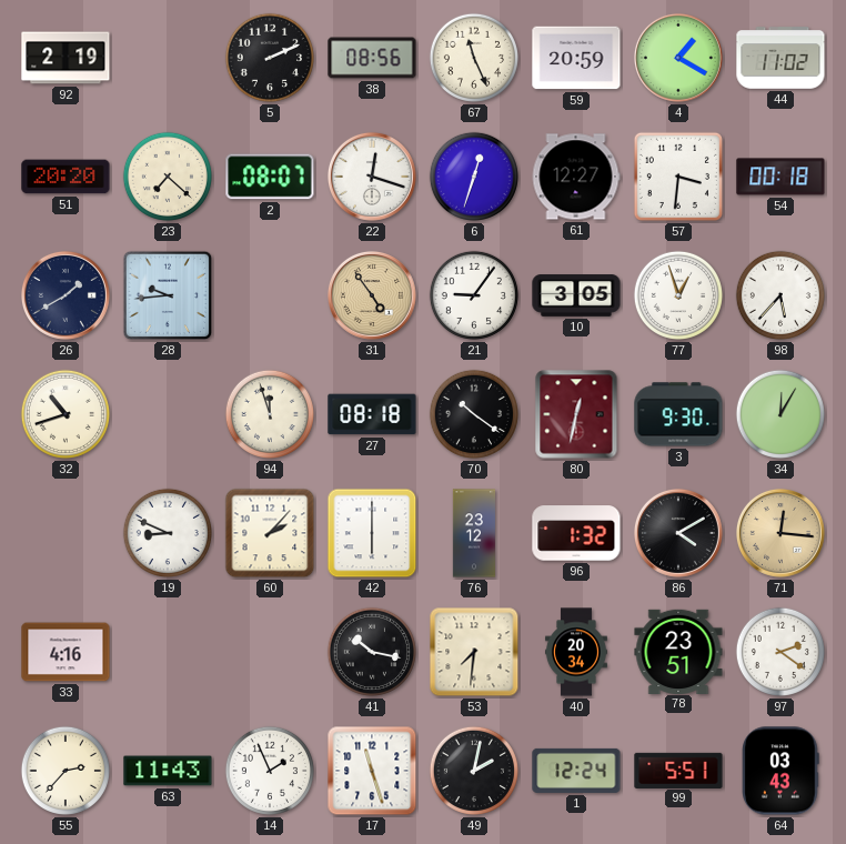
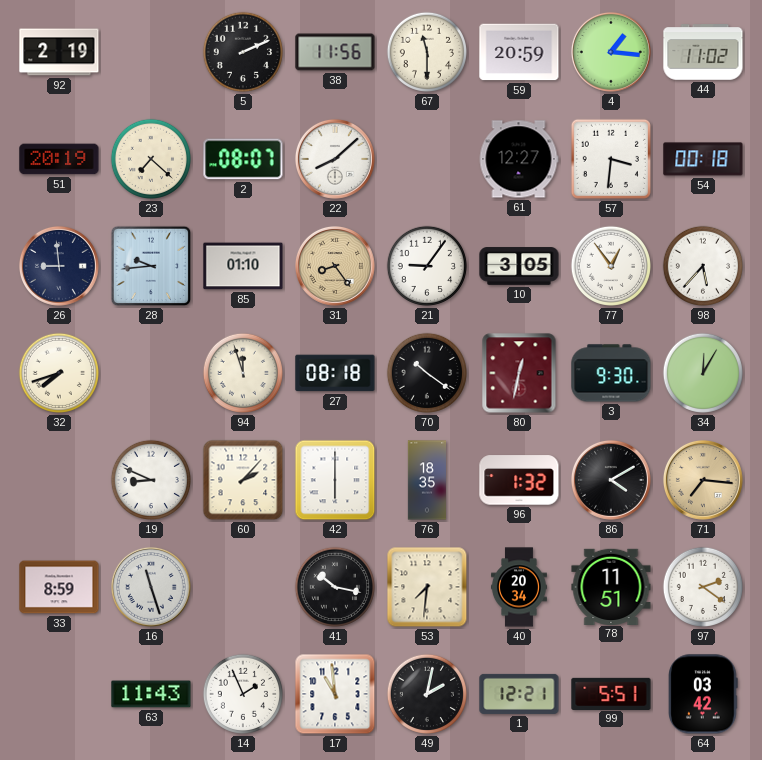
38: 08:56 -> 11:56
67: 11:26 -> 11:30
4: 1:20 -> 1:16
51: 20:20 -> 20:19
22: 12:18 -> 8:08
6: 12:33 -> none
26: 1:40 -> 8:59
85: none -> 01:10
31: 4:54 -> 8:24
77: 12:57 -> 12:54
32: 10:42 -> 7:42
76: 23:12 -> 18:35
71: 12:16 -> 7:16
33: 4:16 -> 8:59
16: none -> 11:27
78: 23:51 -> 11:51
55: 2:37 -> none
17: 11:27 -> 10:59
1: 12:24 -> 12:21
64: 03:43 -> 03:42
